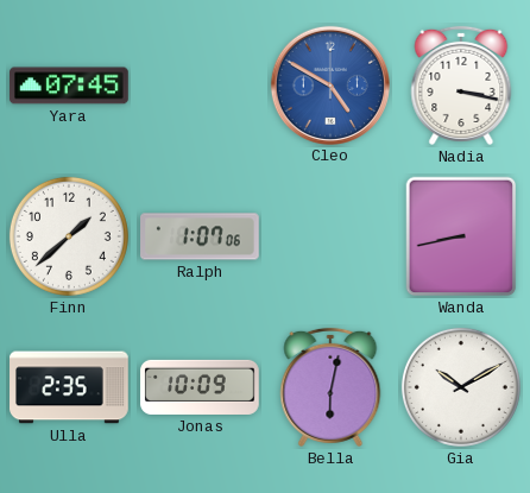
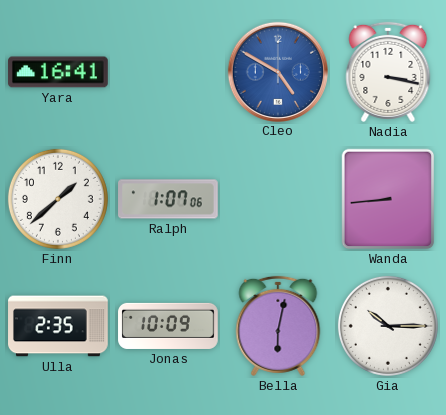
Yara: 07:45 -> 16:41
Wanda: 8:43 -> 8:44
Gia: 10:10 -> 10:15
